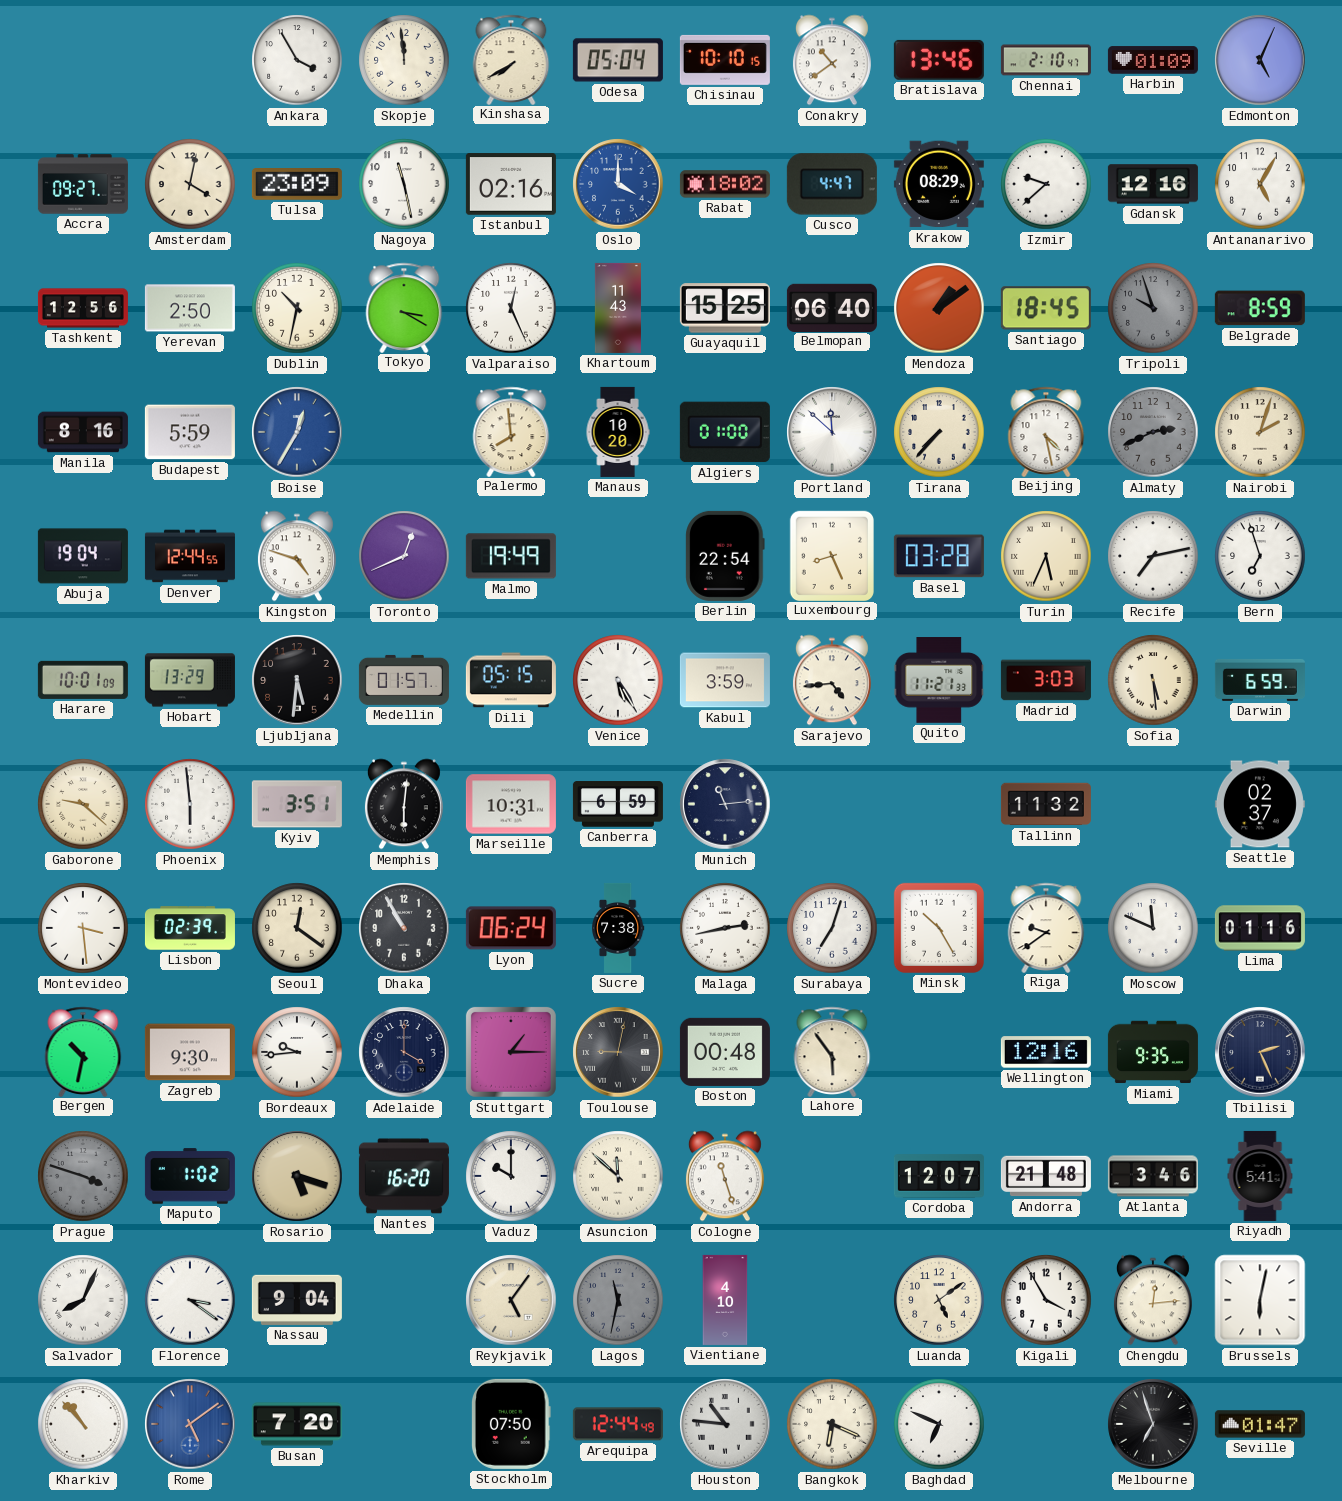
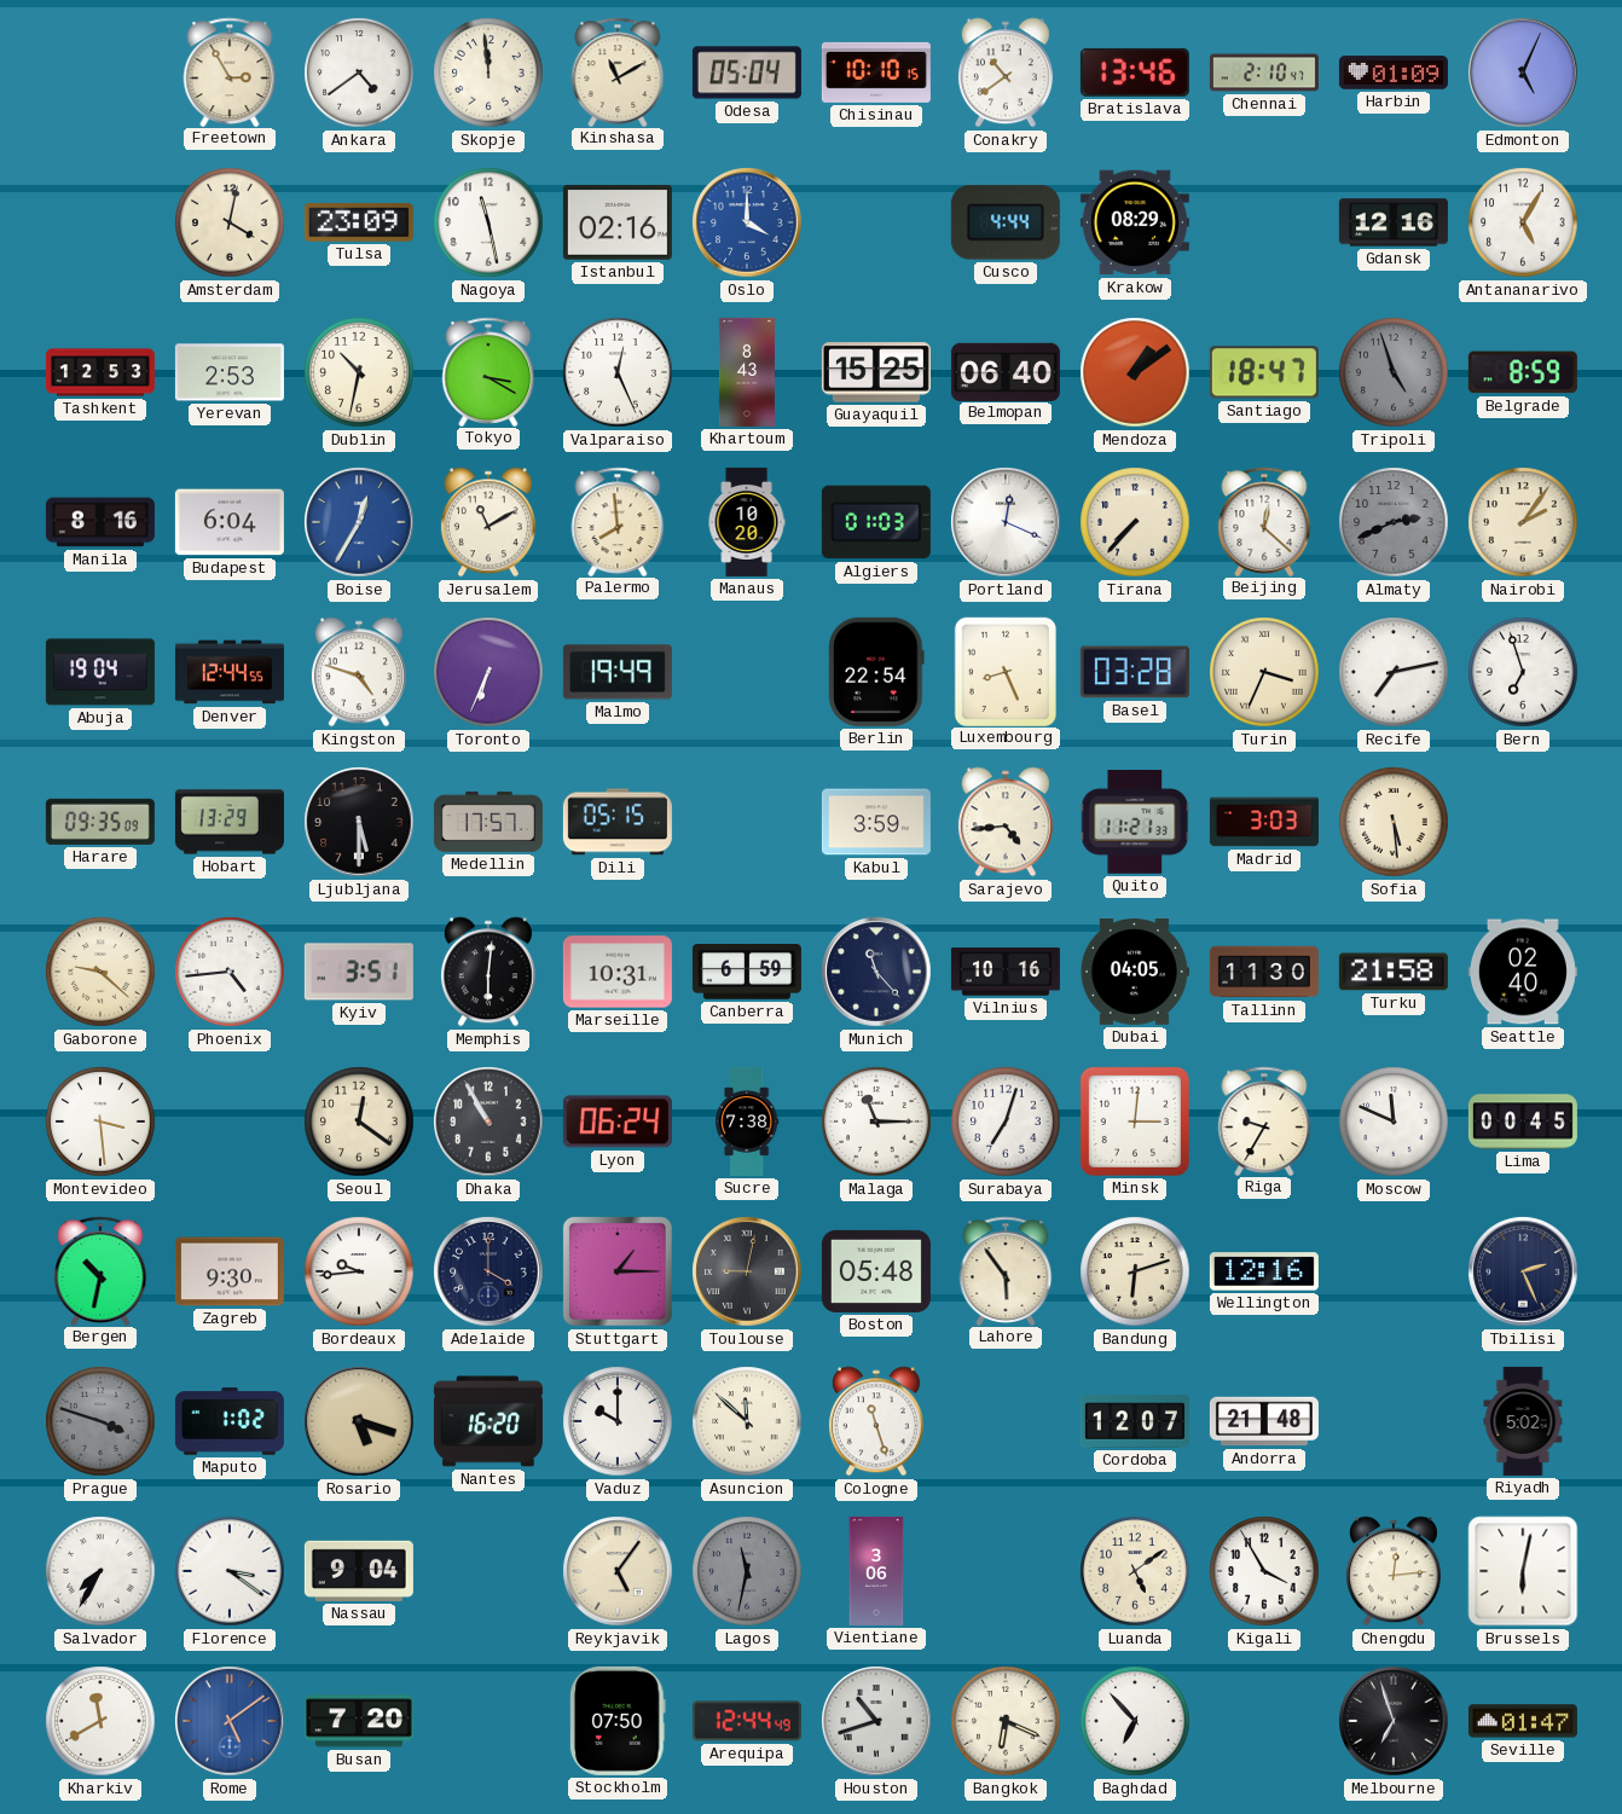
Freetown: none -> 2:55
Ankara: 3:55 -> 4:39
Kinshasa: 7:40 -> 11:10
Accra: 09:27 -> none
Rabat: 18:02 -> none
Cusco: 4:47 -> 4:44
Izmir: 9:38 -> none
Tashkent: 12:56 -> 12:53
Yerevan: 2:50 -> 2:53
Khartoum: 11:43 -> 8:43
Santiago: 18:45 -> 18:47
Tripoli: 9:57 -> 4:57
Budapest: 5:59 -> 6:04
Jerusalem: none -> 11:10
Algiers: 01:00 -> 01:03
Portland: 11:52 -> 12:19
Beijing: 4:28 -> 12:22
Nairobi: 2:03 -> 2:06
Toronto: 12:41 -> 6:34
Turin: 5:34 -> 3:34
Harare: 10:01 -> 09:35
Ljubljana: 5:31 -> 5:30
Medellin: 01:57 -> 17:57
Venice: 5:25 -> none
Darwin: 6:59 -> none
Phoenix: 5:59 -> 4:44
Munich: 11:14 -> 11:23
Vilnius: none -> 10:16
Dubai: none -> 04:05
Tallinn: 11:32 -> 11:30
Turku: none -> 21:58
Seattle: 02:37 -> 02:40
Lisbon: 02:39 -> none
Malaga: 2:43 -> 11:15
Minsk: 10:25 -> 3:01
Riga: 9:39 -> 9:35
Lima: 01:16 -> 00:45
Boston: 00:48 -> 05:48
Bandung: none -> 6:12
Miami: 9:35 -> none
Atlanta: 3:46 -> none
Riyadh: 5:41 -> 5:02
Salvador: 8:04 -> 7:35
Vientiane: 4:10 -> 3:06
Kharkiv: 10:53 -> 11:40
Houston: 10:46 -> 10:42
Baghdad: 6:49 -> 6:53
